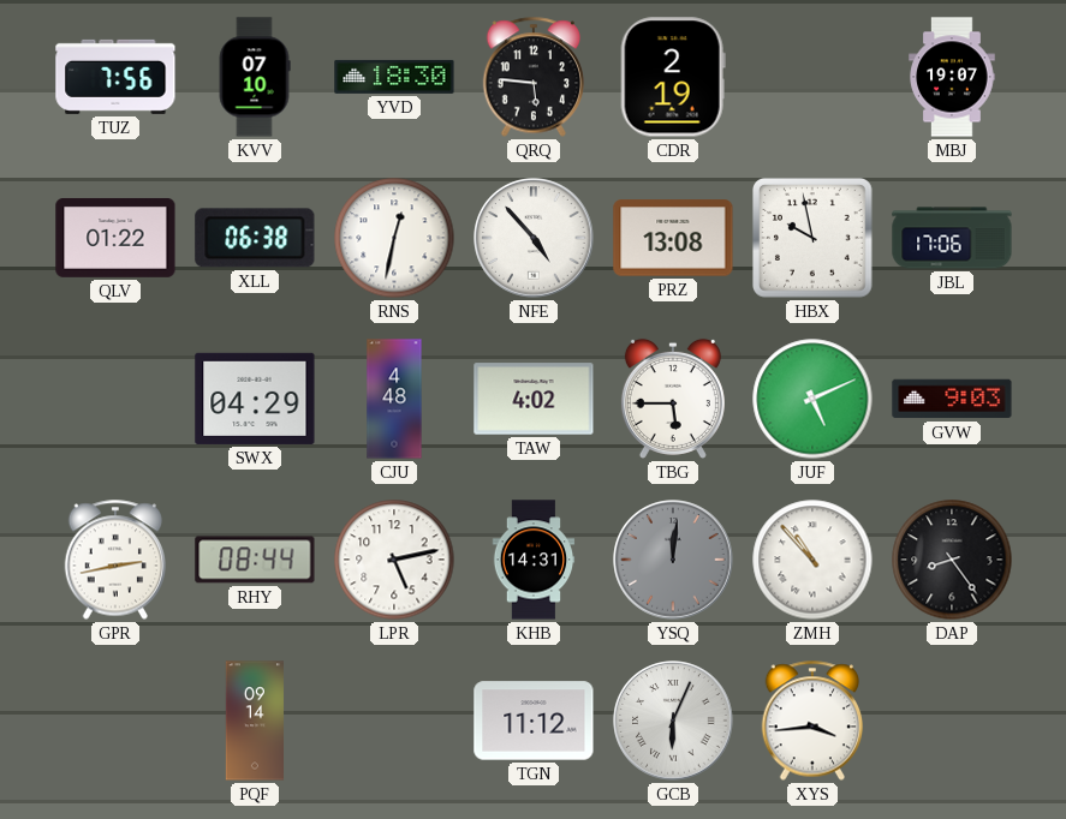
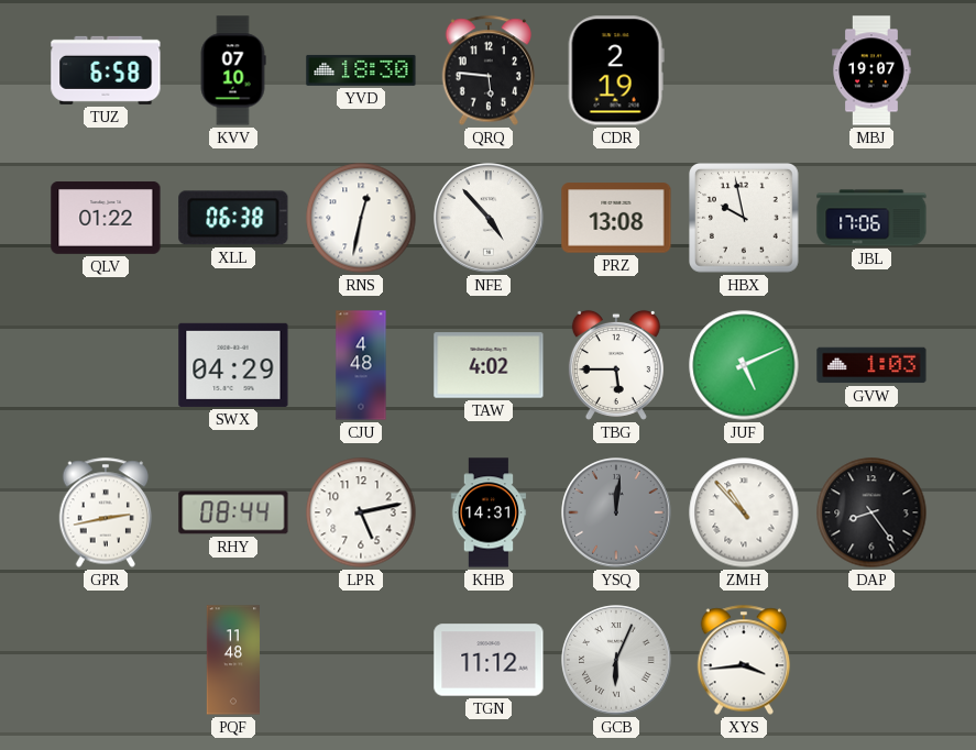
TUZ: 7:56 -> 6:58
GVW: 9:03 -> 1:03
PQF: 09:14 -> 11:48
